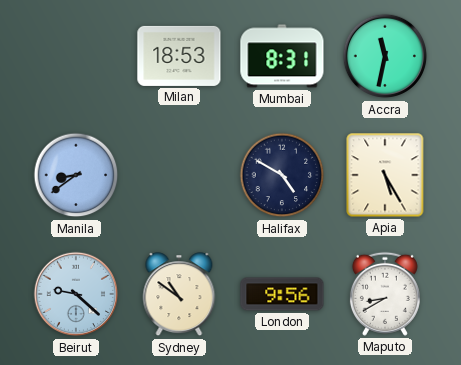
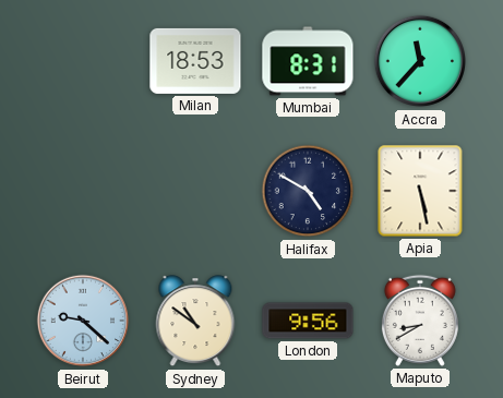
Accra: 11:32 -> 11:37
Manila: 8:39 -> none
Apia: 5:25 -> 5:28
